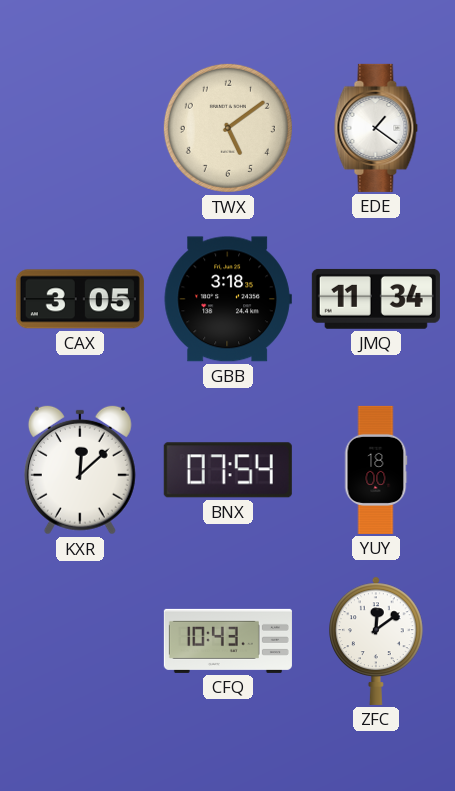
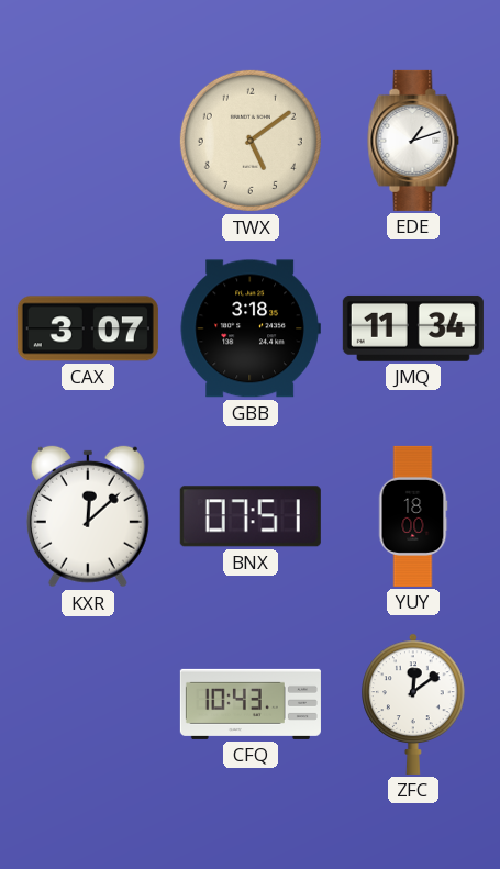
EDE: 1:21 -> 1:12
CAX: 3:05 -> 3:07
BNX: 07:54 -> 07:51
